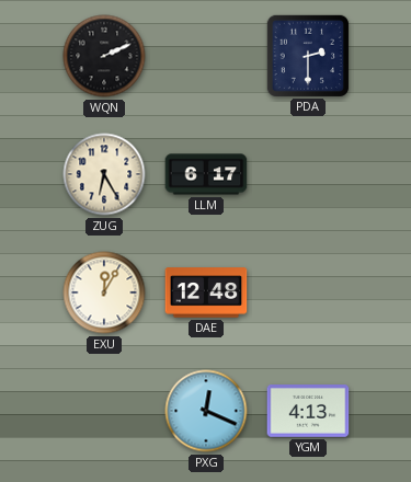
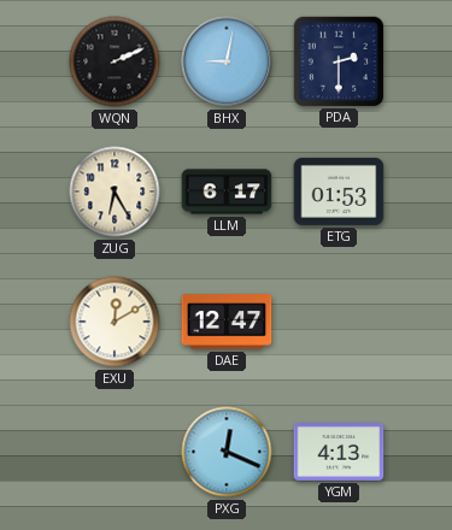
BHX: none -> 9:02
ETG: none -> 01:53
EXU: 12:05 -> 12:10
DAE: 12:48 -> 12:47
